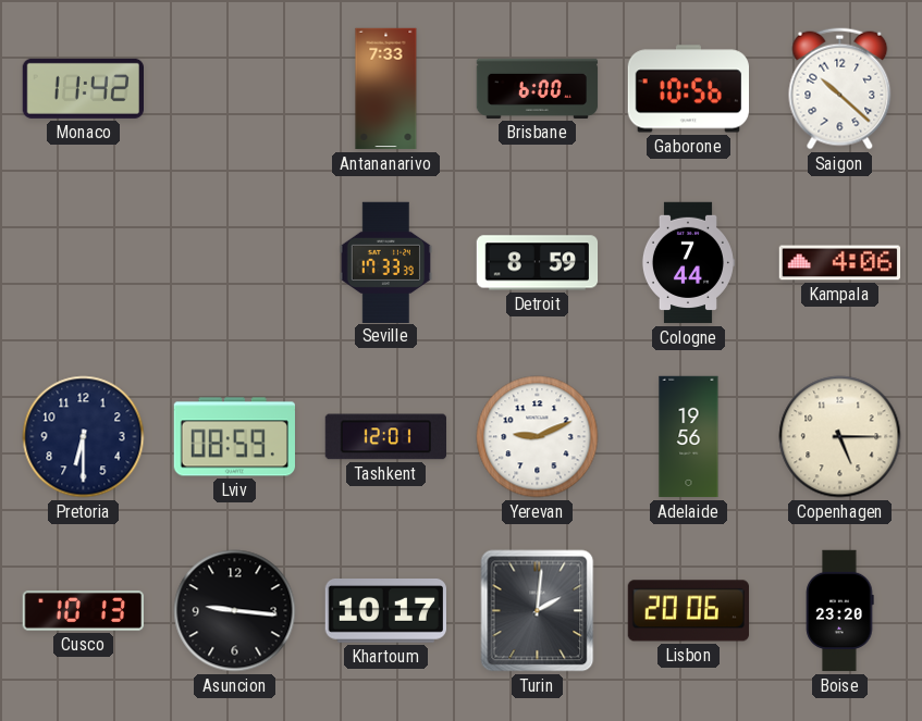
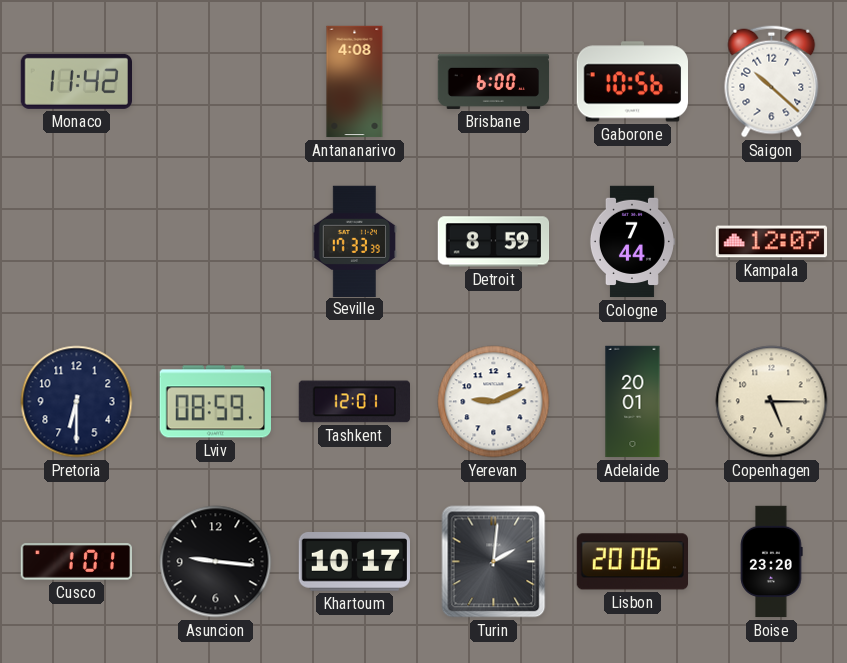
Antananarivo: 7:33 -> 4:08
Kampala: 4:06 -> 12:07
Adelaide: 19:56 -> 20:01
Cusco: 10:13 -> 1:01
